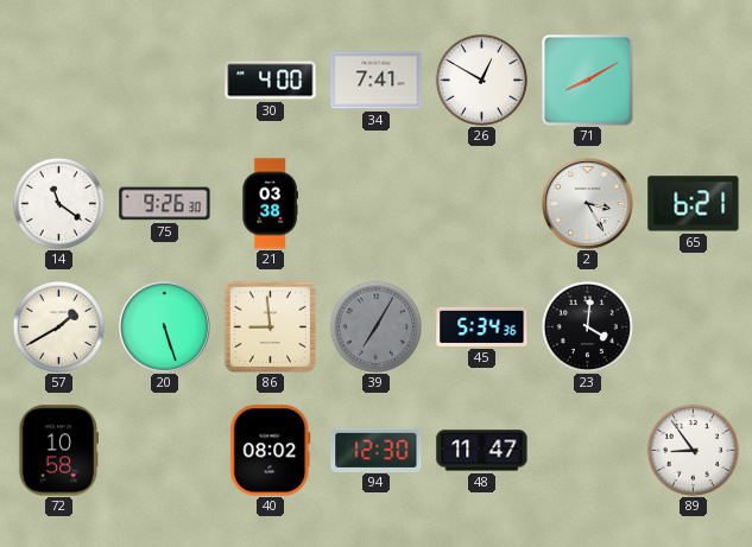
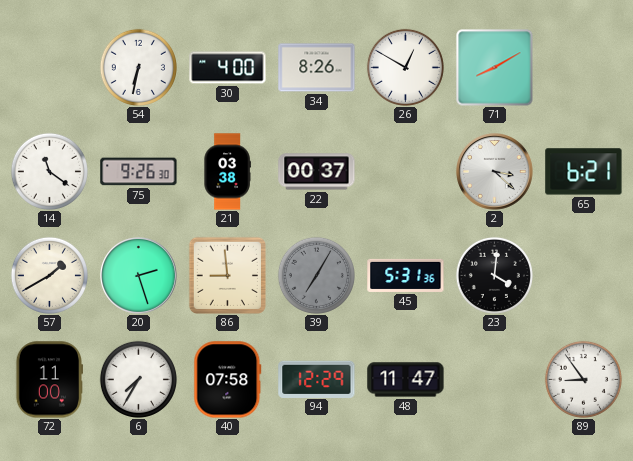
54: none -> 6:32
34: 7:41 -> 8:26
22: none -> 00:37
2: 3:25 -> 3:22
20: 5:27 -> 2:27
45: 5:34 -> 5:31
72: 10:58 -> 11:00
6: none -> 7:35
40: 08:02 -> 07:58
94: 12:30 -> 12:29
